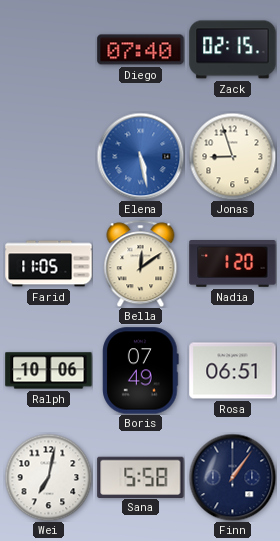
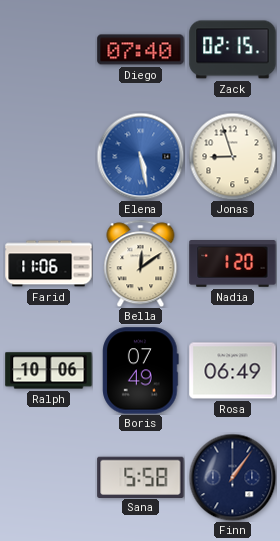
Farid: 11:05 -> 11:06
Rosa: 06:51 -> 06:49
Wei: 7:02 -> none
